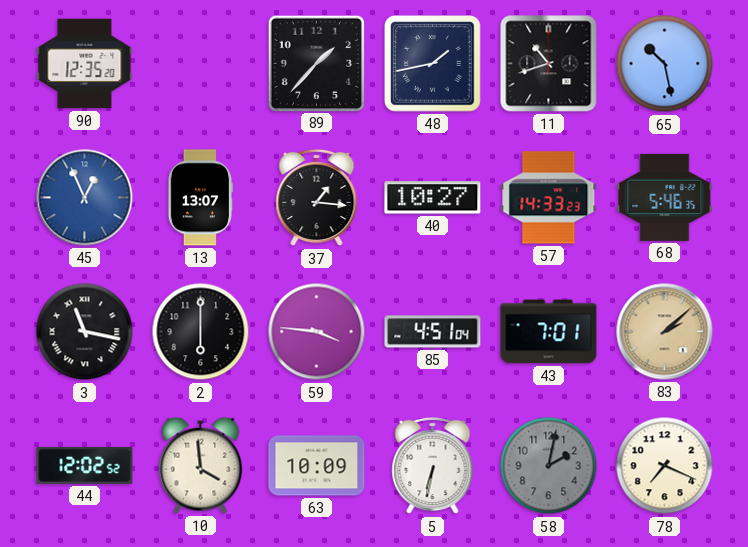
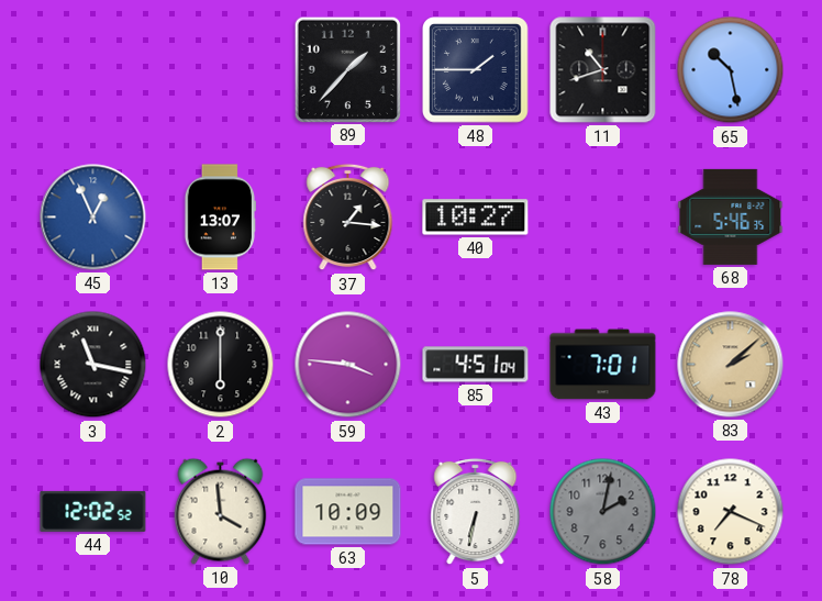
90: 12:35 -> none
48: 1:43 -> 1:45
57: 14:33 -> none
